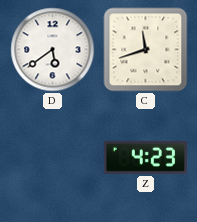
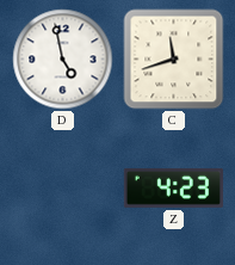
D: 5:39 -> 4:58
